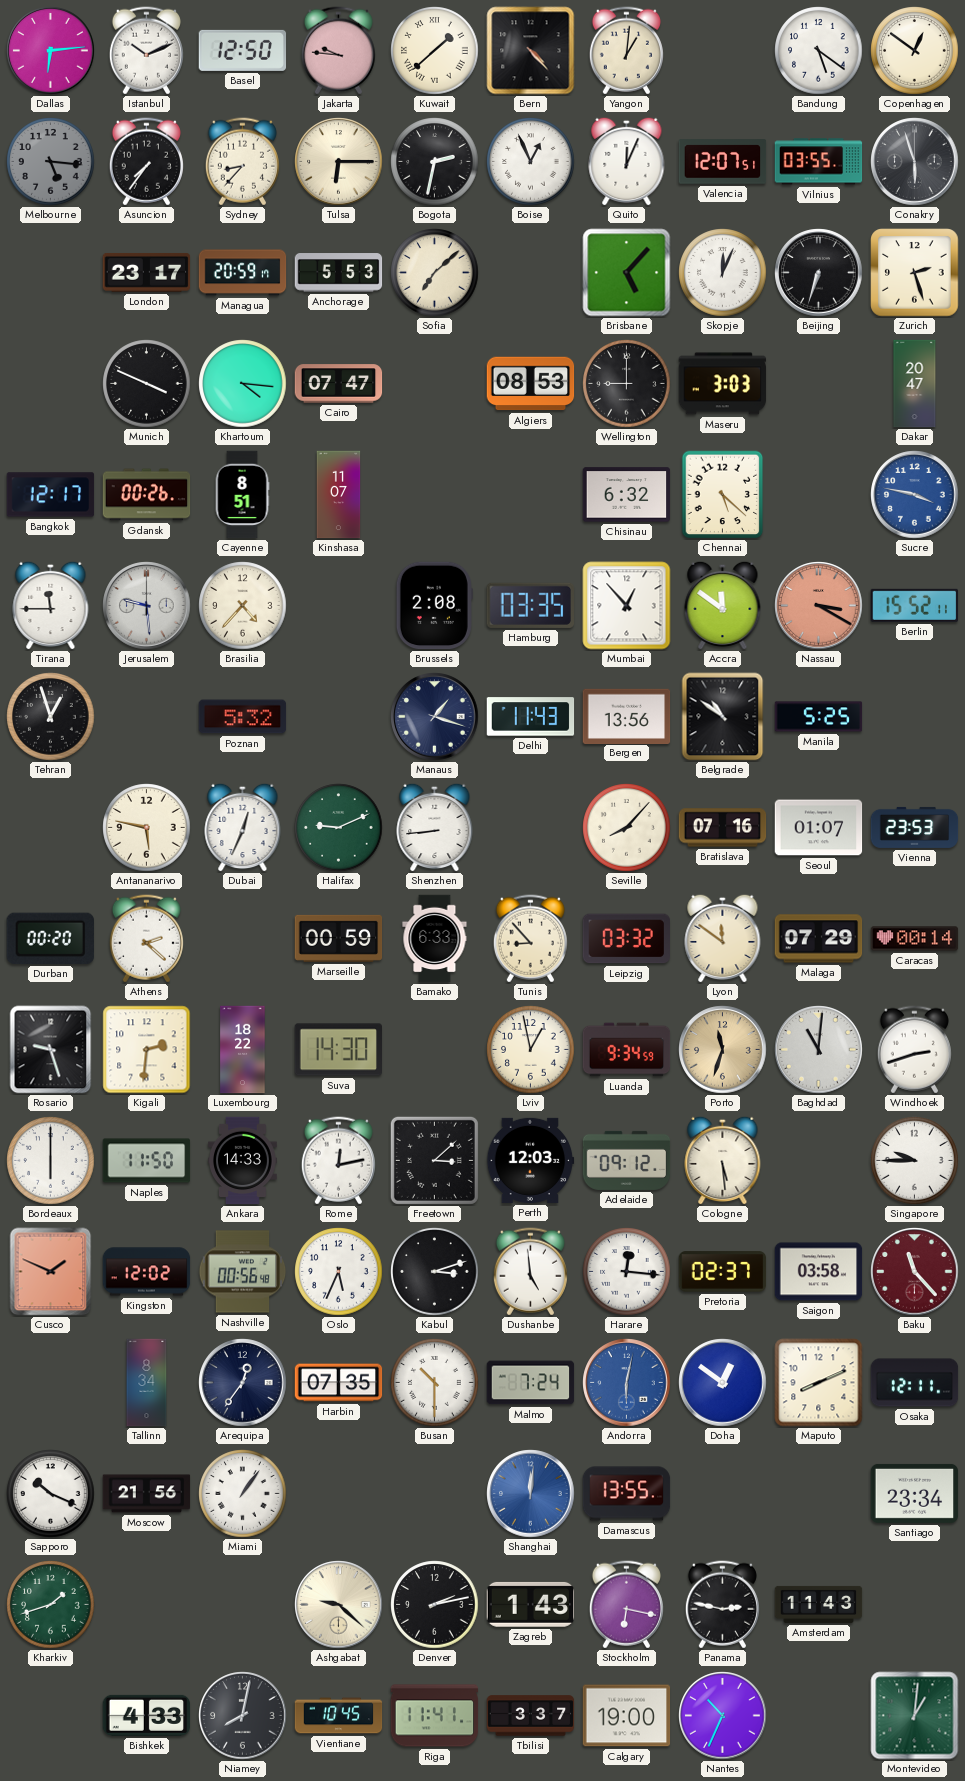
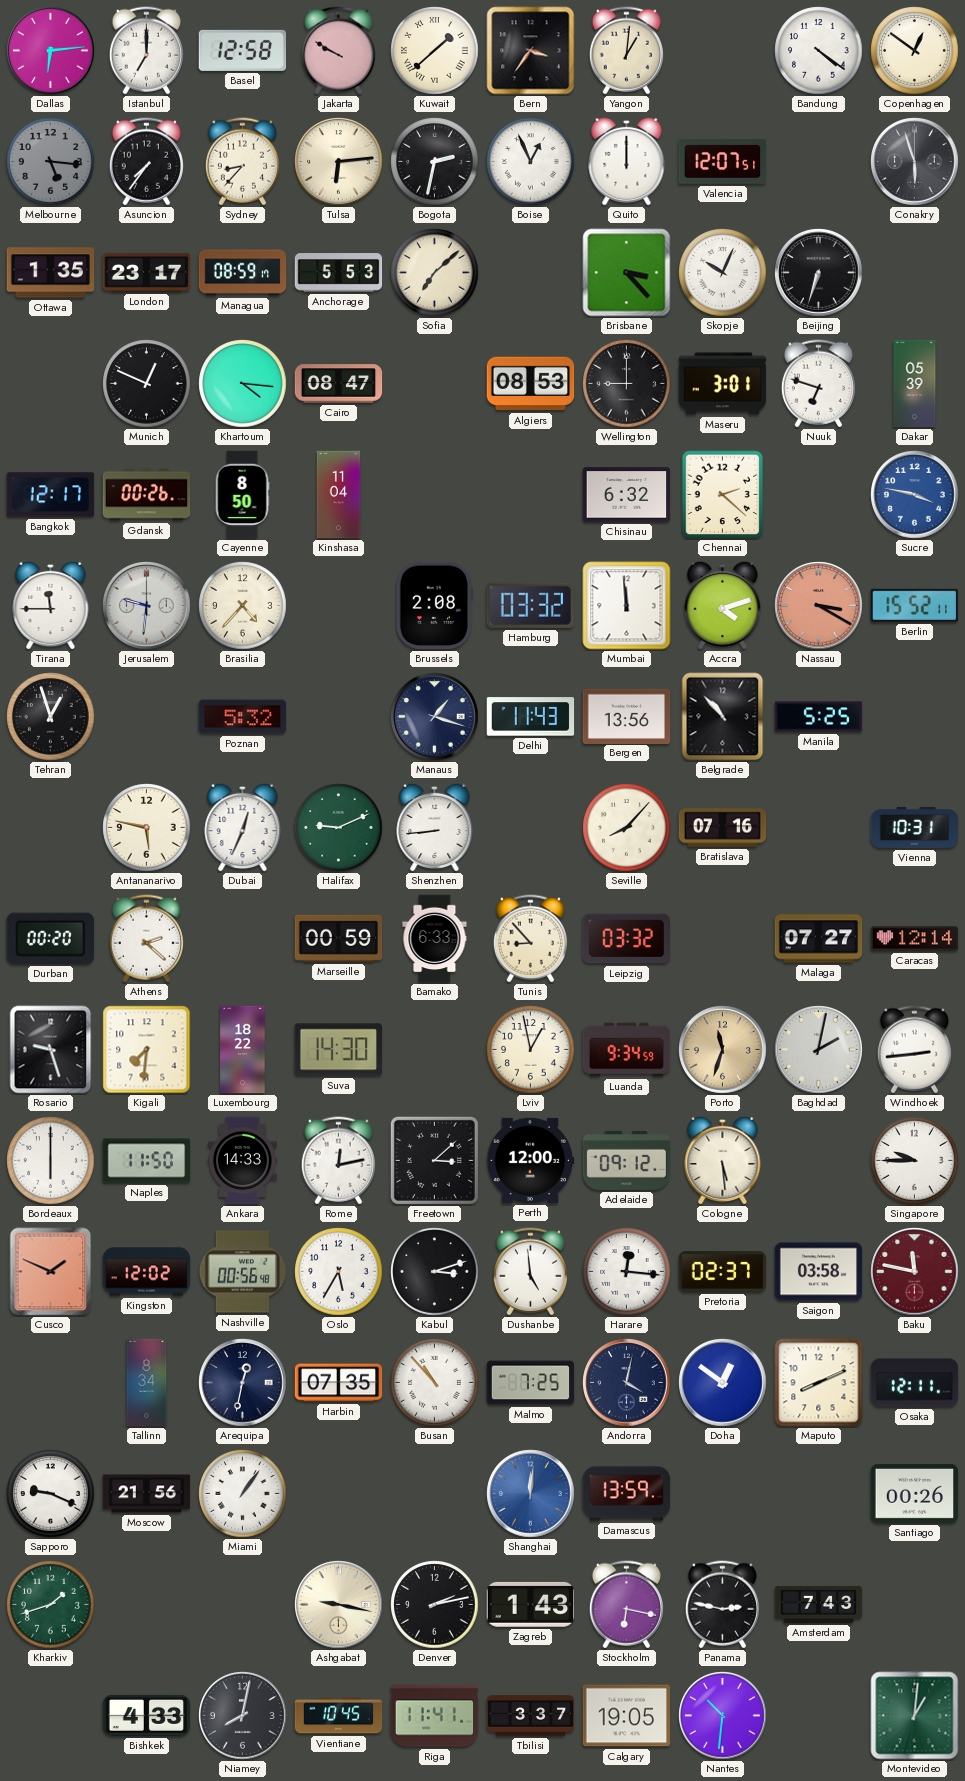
Istanbul: 10:11 -> 7:00
Basel: 12:50 -> 12:58
Jakarta: 9:46 -> 9:50
Bern: 4:23 -> 3:36
Bandung: 5:21 -> 4:21
Tulsa: 6:15 -> 6:14
Quito: 12:04 -> 12:00
Vilnius: 03:55 -> none
Ottawa: none -> 1:35
Managua: 20:59 -> 08:59
Brisbane: 5:07 -> 3:23
Skopje: 12:04 -> 10:04
Zurich: 2:27 -> none
Munich: 3:49 -> 12:49
Cairo: 07:47 -> 08:47
Maseru: 3:03 -> 3:01
Nuuk: none -> 6:48
Dakar: 20:47 -> 05:39
Cayenne: 8:51 -> 8:50
Kinshasa: 11:07 -> 11:04
Chennai: 5:22 -> 2:22
Jerusalem: 9:29 -> 9:31
Hamburg: 03:35 -> 03:32
Mumbai: 12:53 -> 11:59
Accra: 11:51 -> 4:12
Belgrade: 10:51 -> 10:53
Seoul: 01:07 -> none
Vienna: 23:53 -> 10:31
Lyon: 11:51 -> none
Malaga: 07:29 -> 07:27
Caracas: 00:14 -> 12:14
Kigali: 2:31 -> 7:31
Baghdad: 11:01 -> 2:02
Windhoek: 2:42 -> 2:44
Perth: 12:03 -> 12:00
Oslo: 5:34 -> 5:35
Baku: 11:23 -> 11:47
Arequipa: 12:36 -> 12:32
Busan: 10:30 -> 10:53
Malmo: 7:24 -> 7:25
Andorra: 6:02 -> 4:02
Andorra dial: blue -> navy
Sapporo: 10:19 -> 9:19
Damascus: 13:55 -> 13:59
Santiago: 23:34 -> 00:26
Ashgabat: 9:22 -> 9:17
Amsterdam: 11:43 -> 7:43
Calgary: 19:00 -> 19:05
Nantes: 10:34 -> 10:31
